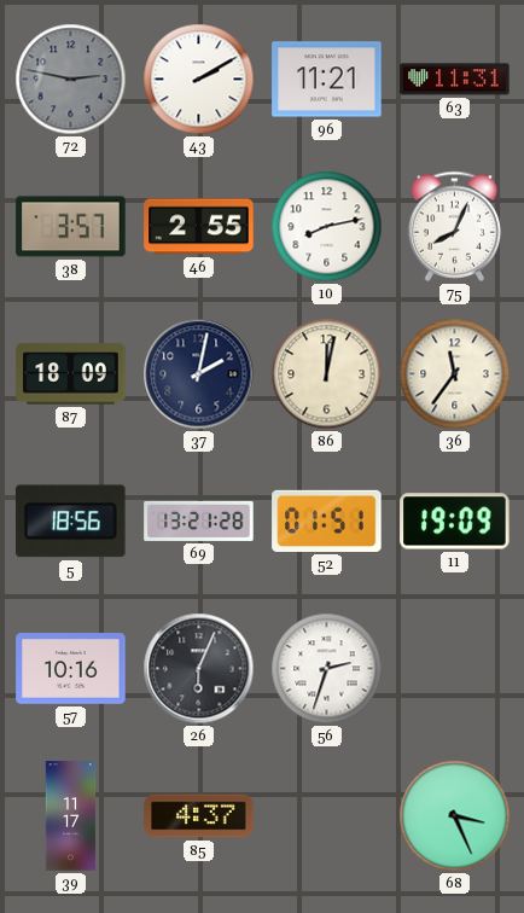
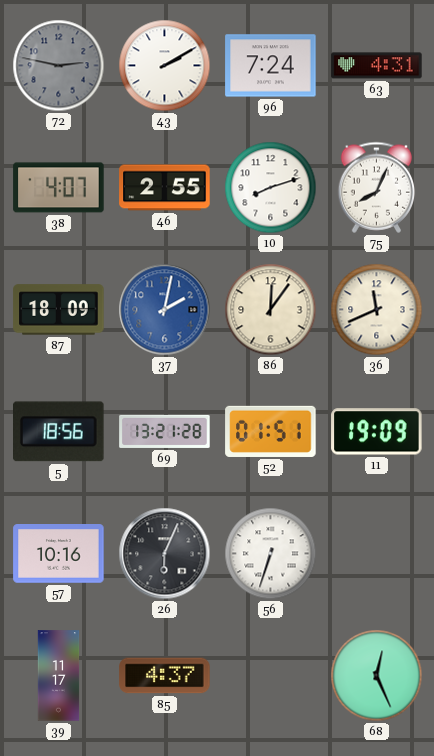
96: 11:21 -> 7:24
63: 11:31 -> 4:31
38: 3:57 -> 4:07
10: 8:13 -> 8:12
37 dial: navy -> blue
86: 12:02 -> 12:06
36: 11:36 -> 11:41
56: 2:33 -> 6:33
68: 3:26 -> 12:26
